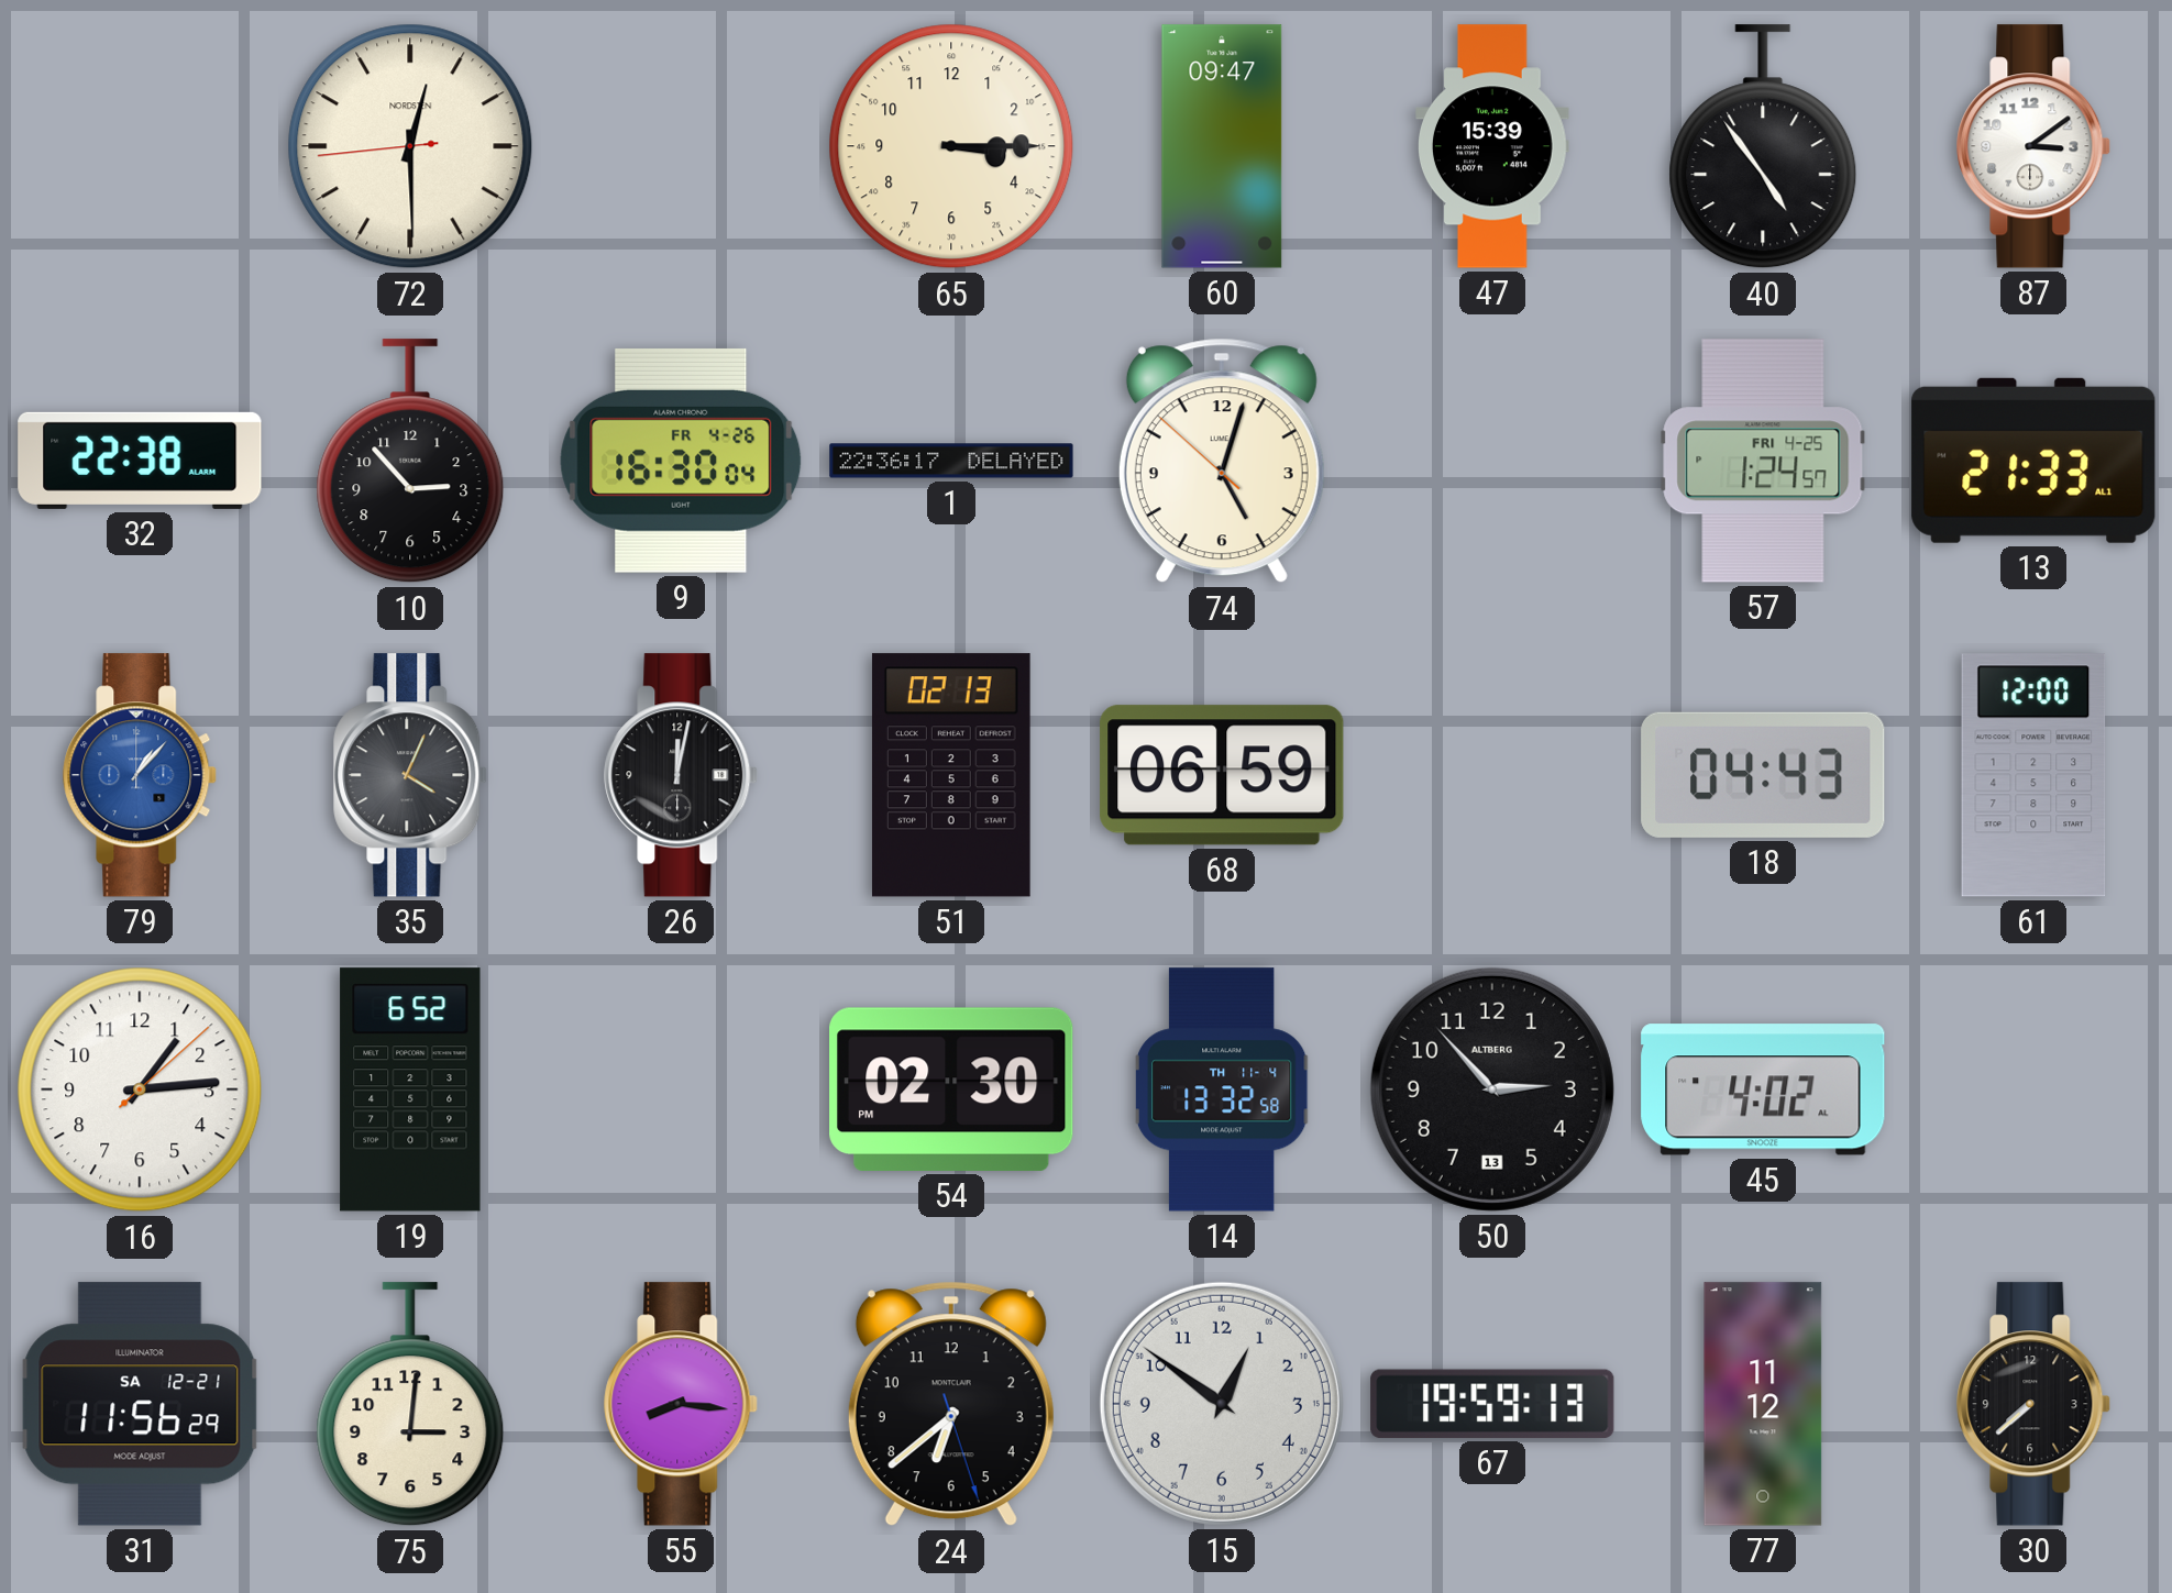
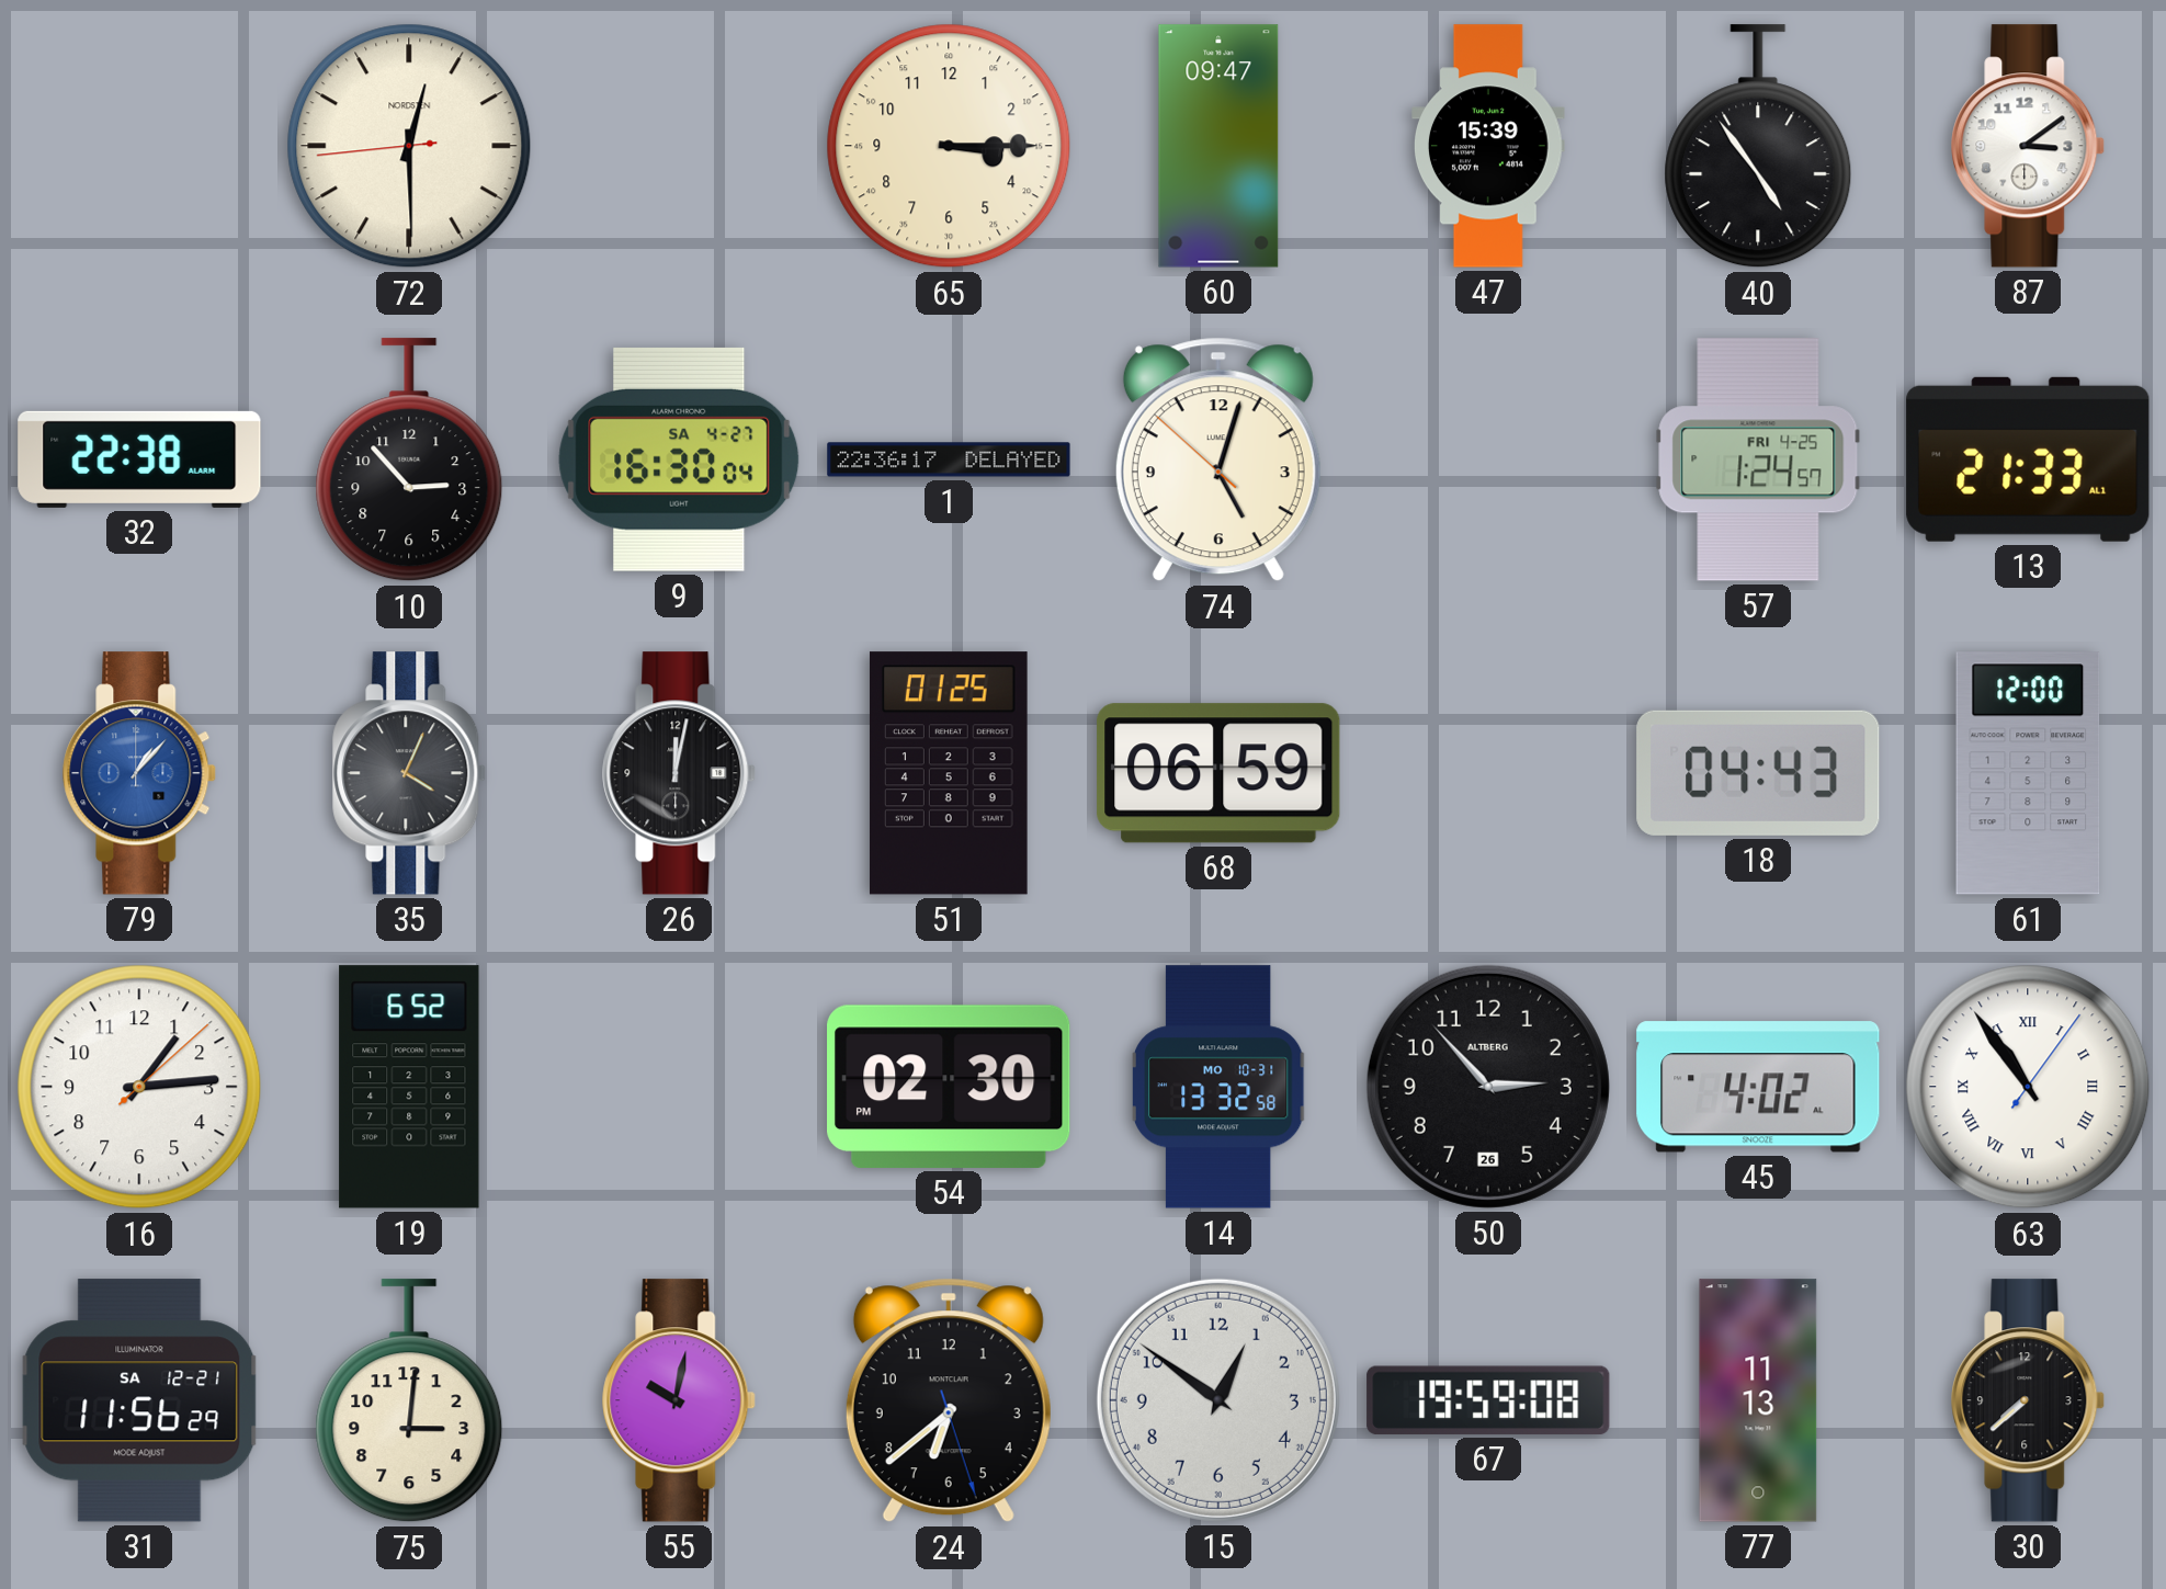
9 date: FR 4-26 -> SA 4-27
51: 02:13 -> 01:25
14 date: TH 11-4 -> MO 10-31
50 date: 13 -> 26
63: none -> 10:54
55: 8:16 -> 10:02
67: 19:59:13 -> 19:59:08
77: 11:12 -> 11:13
